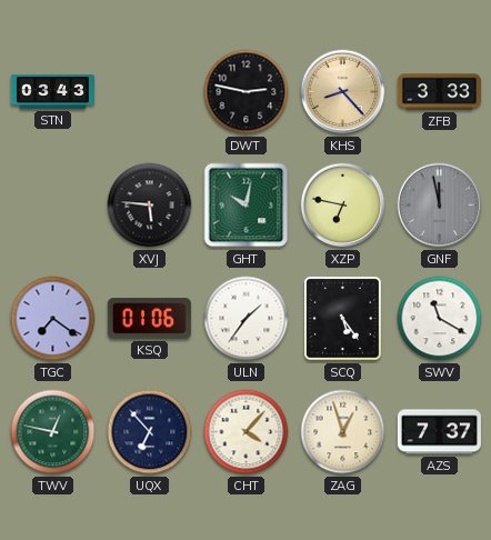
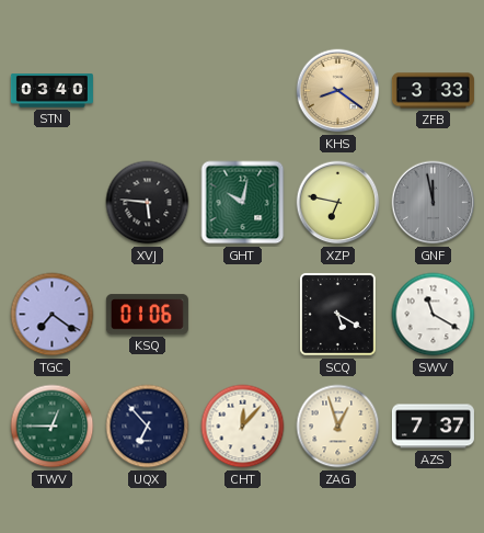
STN: 03:43 -> 03:40
DWT: 2:47 -> none
KHS: 8:23 -> 8:21
ULN: 1:36 -> none
SCQ: 5:24 -> 5:20
TWV: 12:47 -> 12:45
CHT: 4:07 -> 12:07
